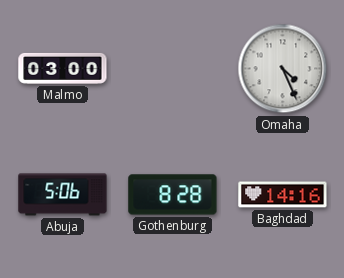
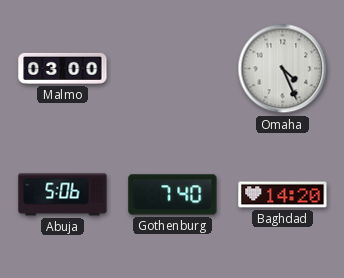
Gothenburg: 8:28 -> 7:40
Baghdad: 14:16 -> 14:20
